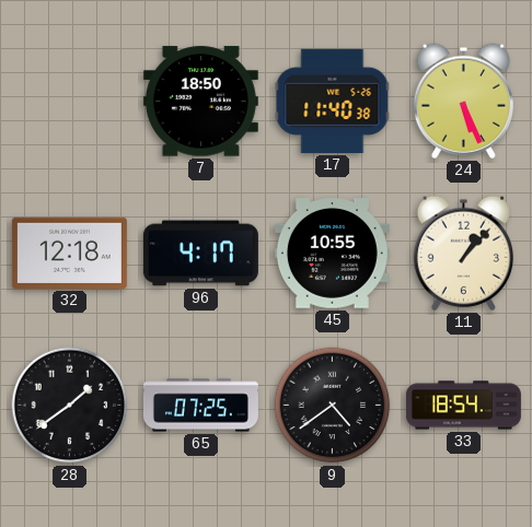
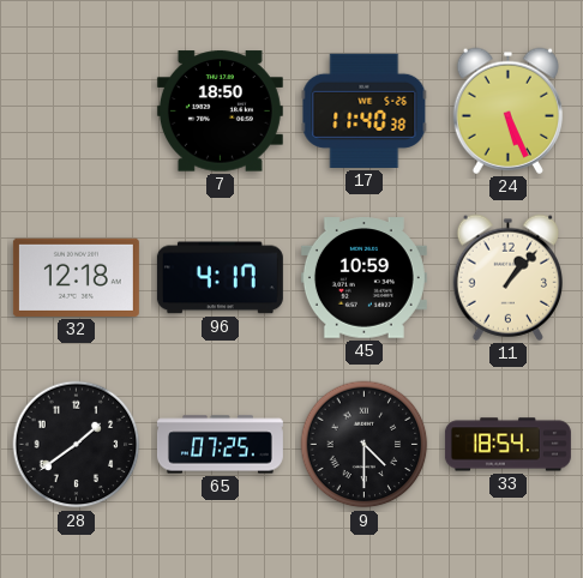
45: 10:55 -> 10:59
9: 4:39 -> 4:30
